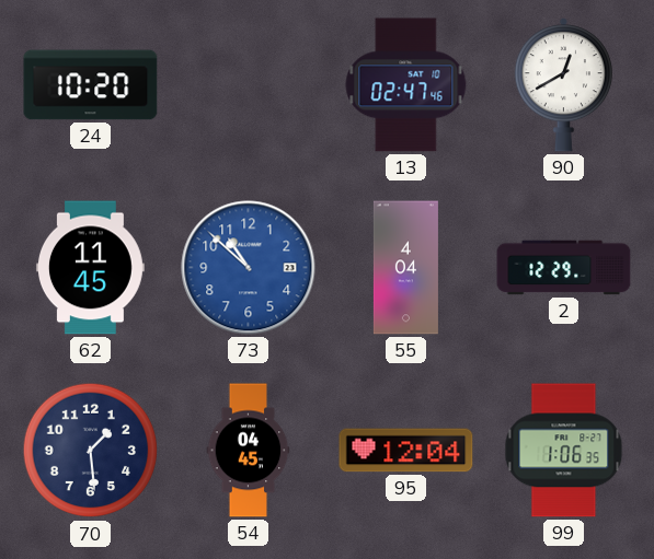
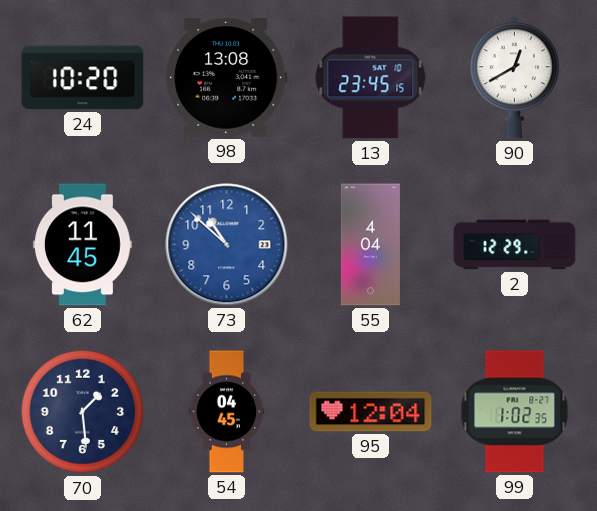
98: none -> 13:08
13: 02:47 -> 23:45
99: 1:06 -> 1:02
